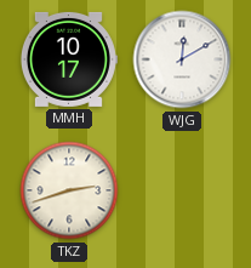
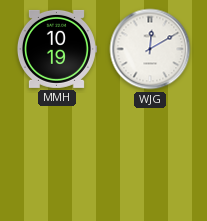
MMH: 10:17 -> 10:19
TKZ: 2:42 -> none
